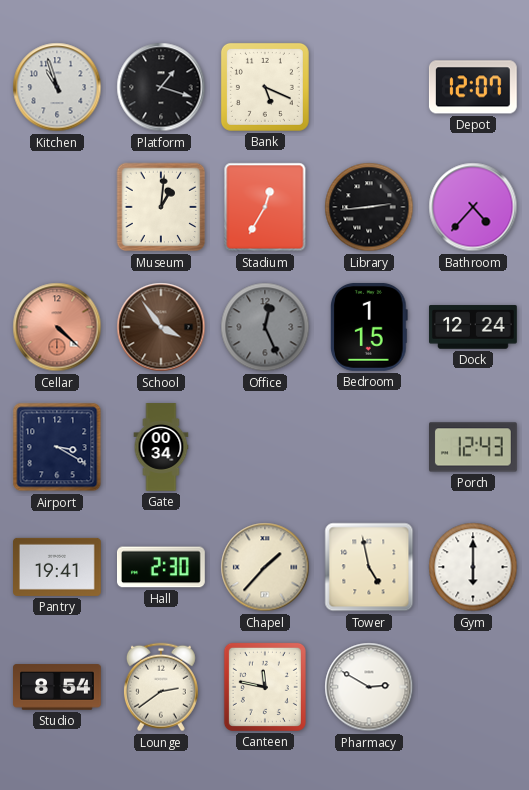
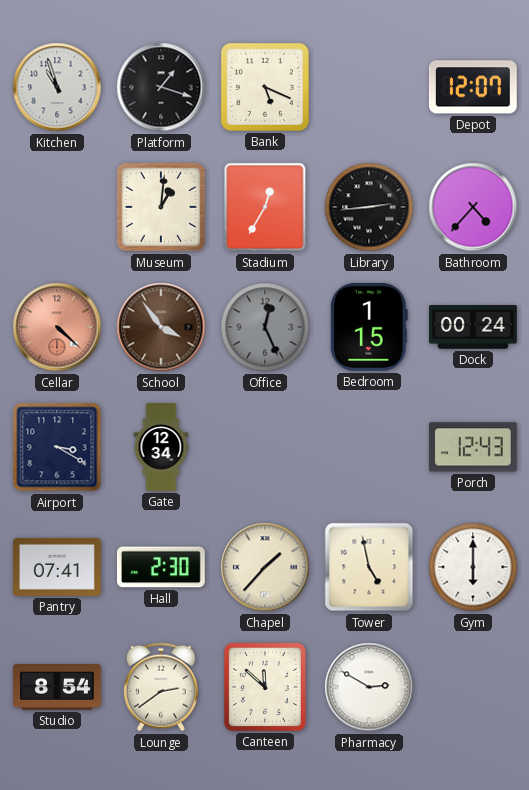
Dock: 12:24 -> 00:24
Gate: 00:34 -> 12:34
Pantry: 19:41 -> 07:41
Canteen: 11:47 -> 11:52
